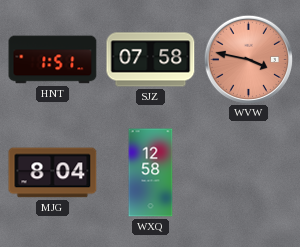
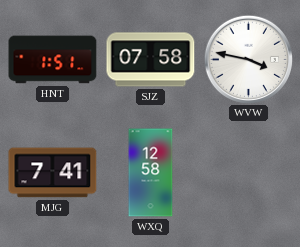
WVW dial: salmon -> white
MJG: 8:04 -> 7:41
